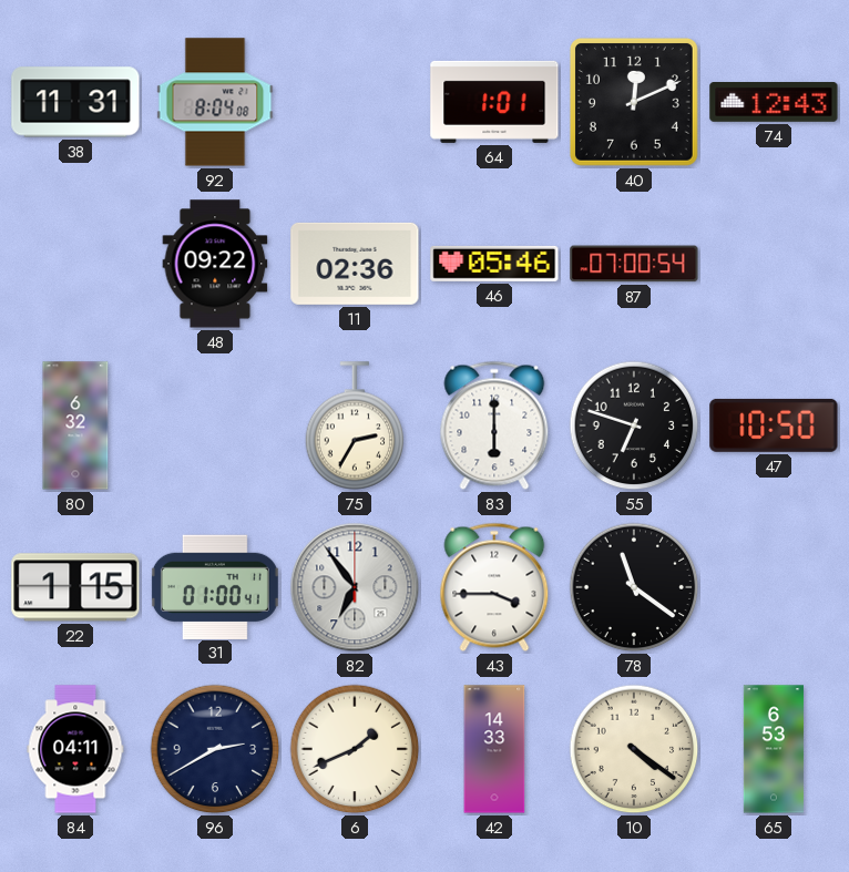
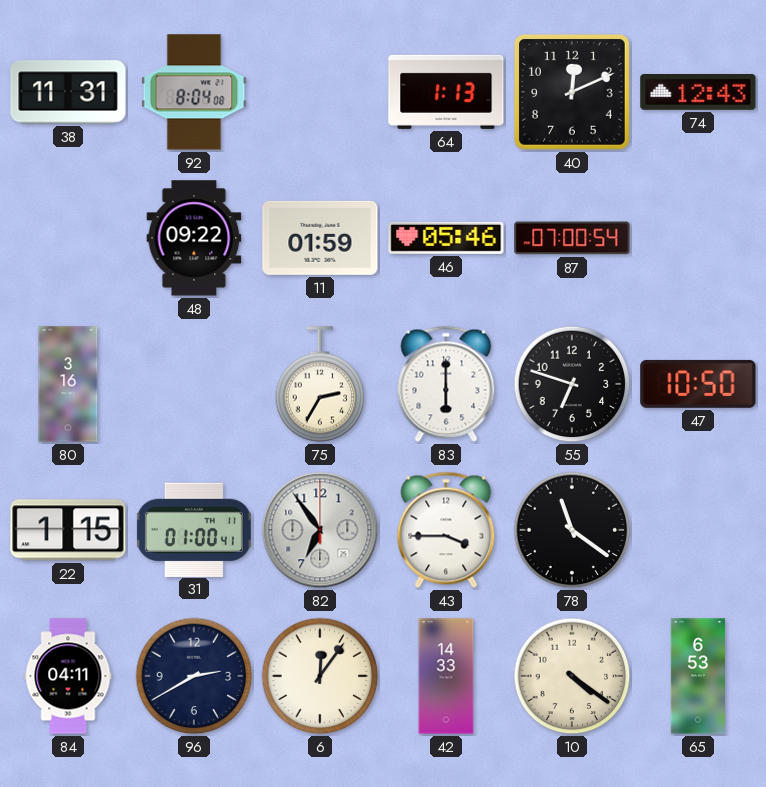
64: 1:01 -> 1:13
11: 02:36 -> 01:59
80: 6:32 -> 3:16
6: 1:41 -> 12:06
